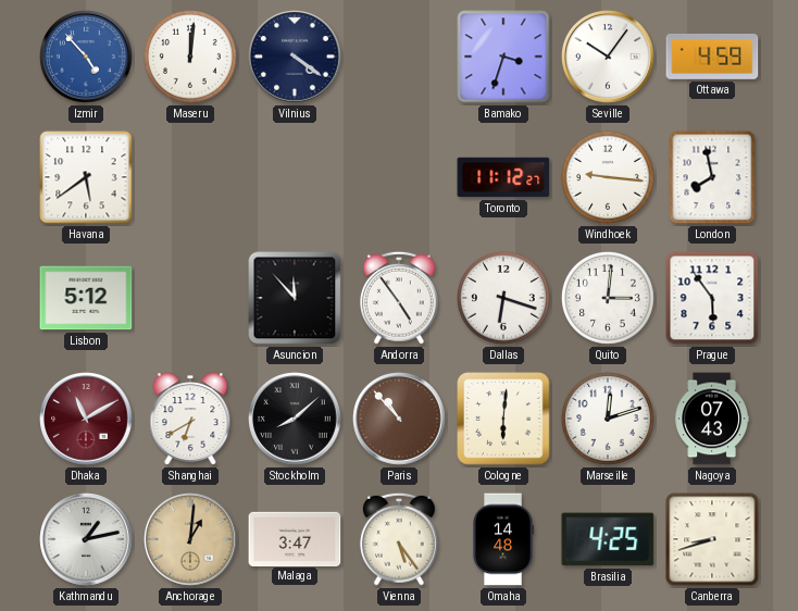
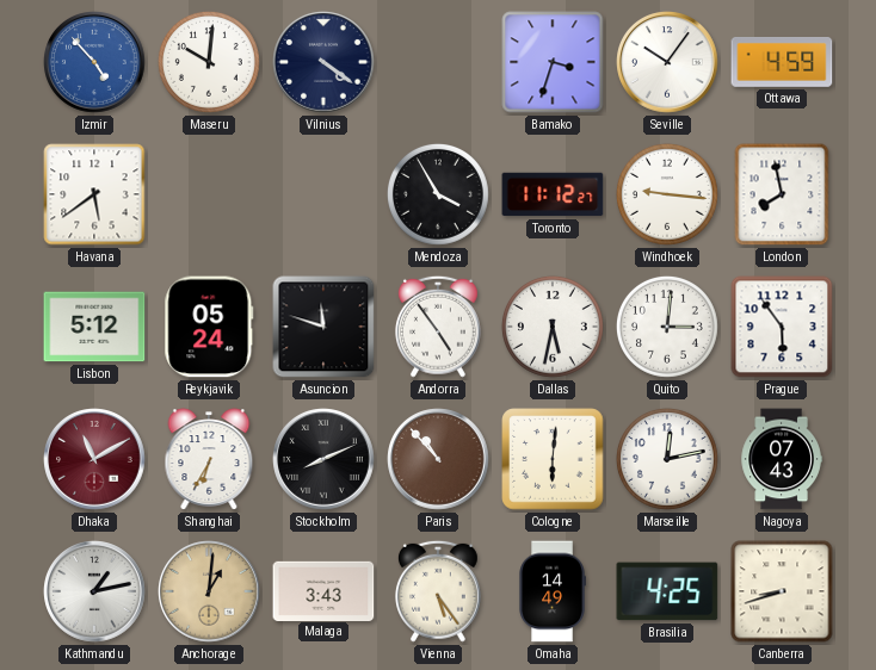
Maseru: 12:01 -> 10:01
Mendoza: none -> 3:55
Reykjavik: none -> 05:24
Asuncion: 11:53 -> 11:48
Dallas: 6:18 -> 5:32
Shanghai: 6:40 -> 6:35
Stockholm: 8:08 -> 8:11
Marseille: 12:12 -> 12:13
Malaga: 3:47 -> 3:43
Omaha: 14:48 -> 14:49
